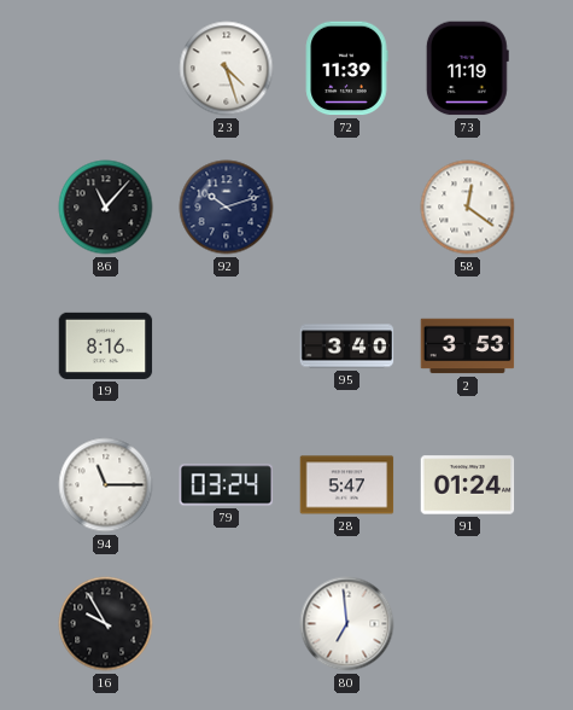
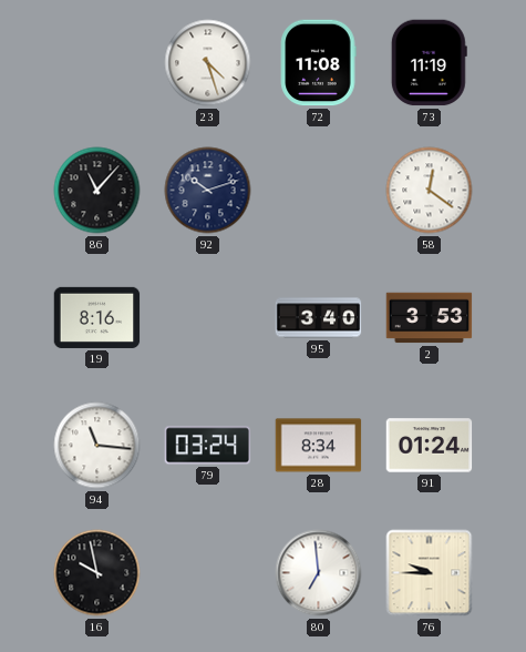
72: 11:39 -> 11:08
94: 11:15 -> 11:16
28: 5:47 -> 8:34
16: 9:55 -> 9:58
76: none -> 9:45
